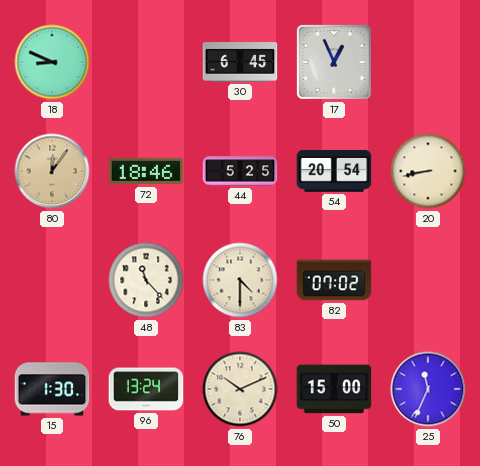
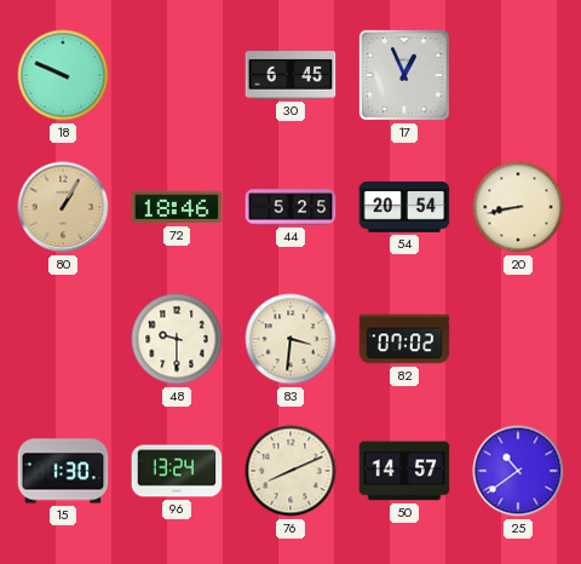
18: 8:49 -> 9:49
80: 12:06 -> 1:05
48: 11:23 -> 9:30
83: 4:30 -> 3:31
76: 10:11 -> 8:11
50: 15:00 -> 14:57
25: 11:34 -> 10:39
